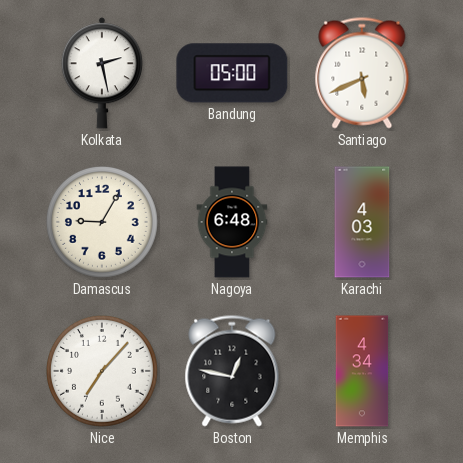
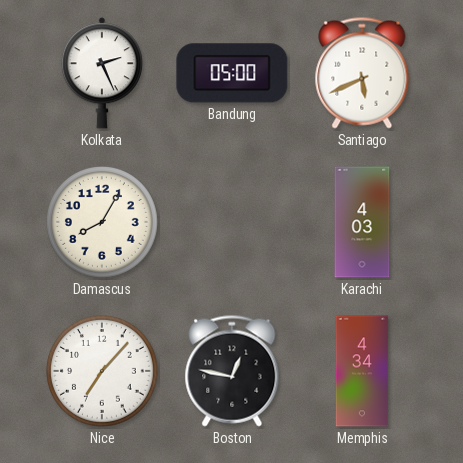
Kolkata: 2:28 -> 2:26
Damascus: 9:05 -> 8:05
Nagoya: 6:48 -> none
